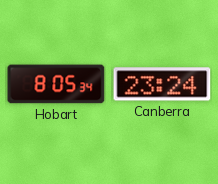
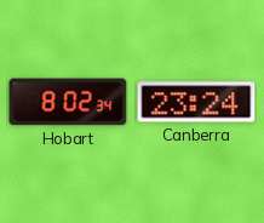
Hobart: 8:05 -> 8:02
